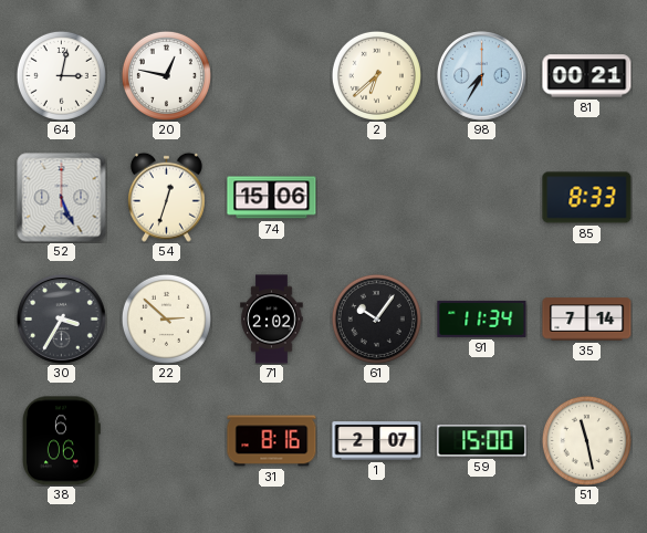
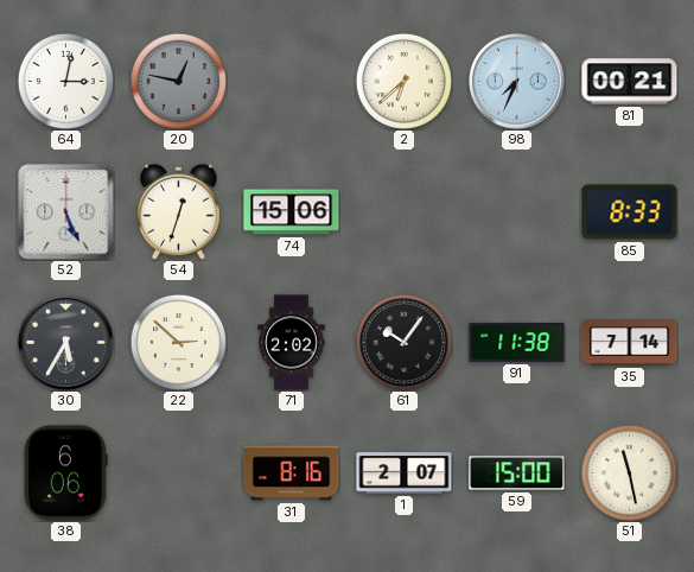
20 dial: white -> grey
98: 7:35 -> 7:34
30: 3:35 -> 5:35
91: 11:34 -> 11:38
